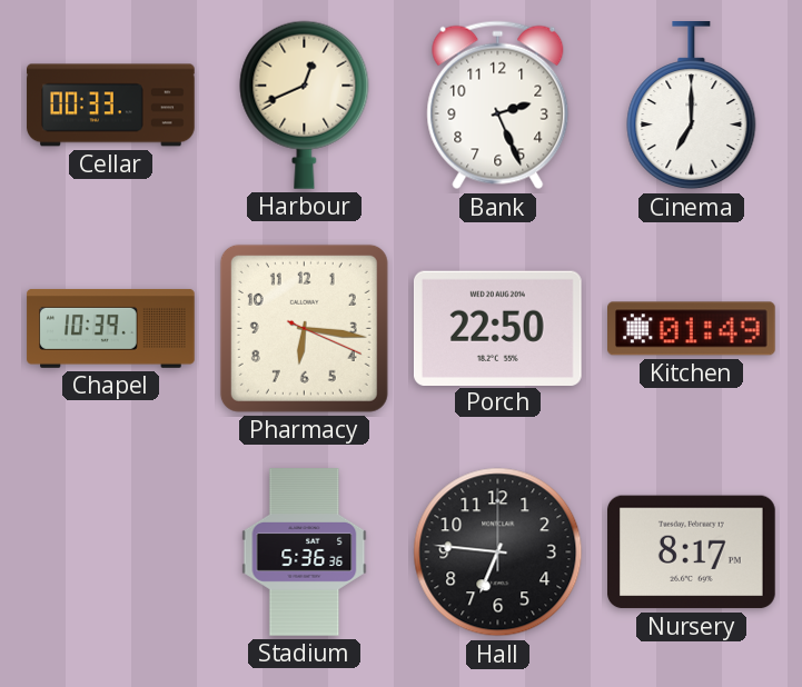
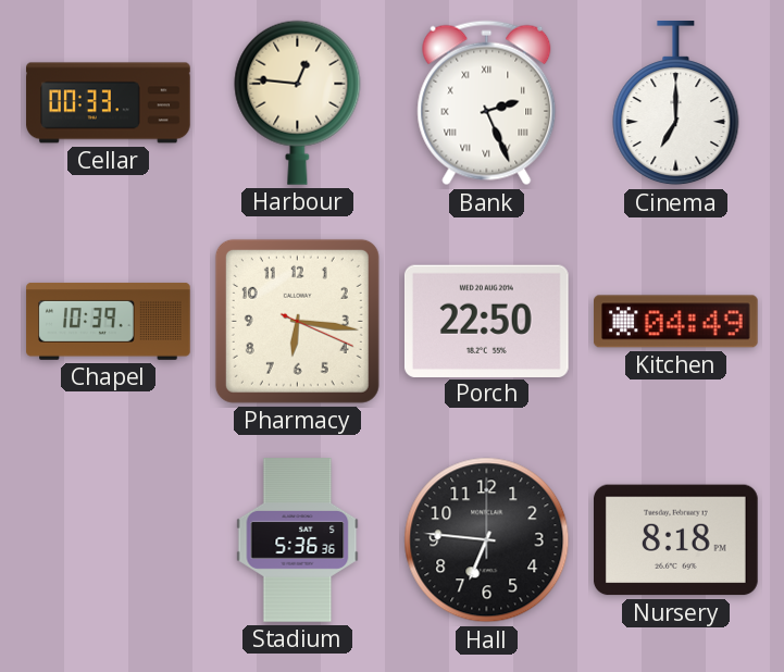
Harbour: 12:41 -> 12:46
Bank numerals: Arabic -> Roman
Kitchen: 01:49 -> 04:49
Nursery: 8:17 -> 8:18
